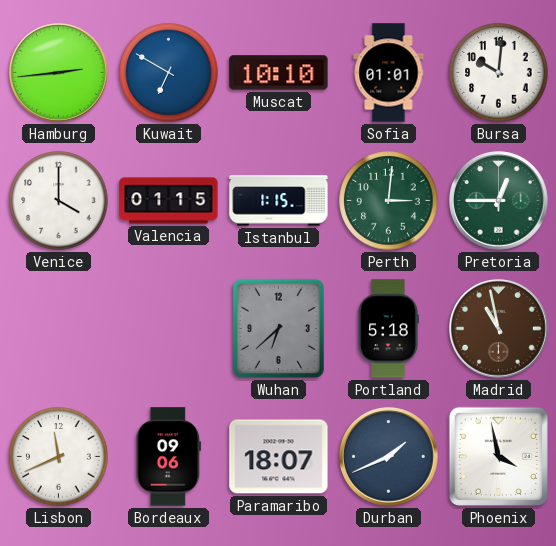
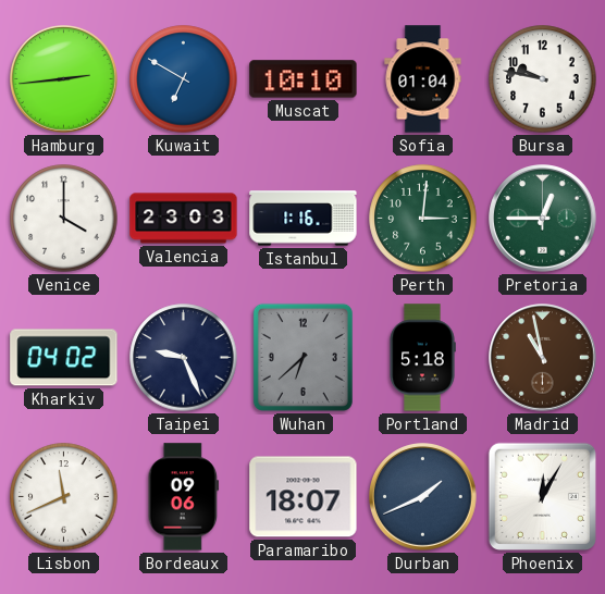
Sofia: 01:01 -> 01:04
Bursa: 10:01 -> 9:47
Valencia: 01:15 -> 23:03
Istanbul: 1:15 -> 1:16
Kharkiv: none -> 04:02
Taipei: none -> 9:26
Phoenix: 3:58 -> 12:05
